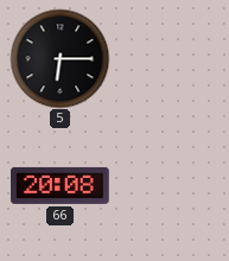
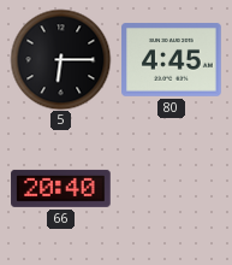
80: none -> 4:45
66: 20:08 -> 20:40
